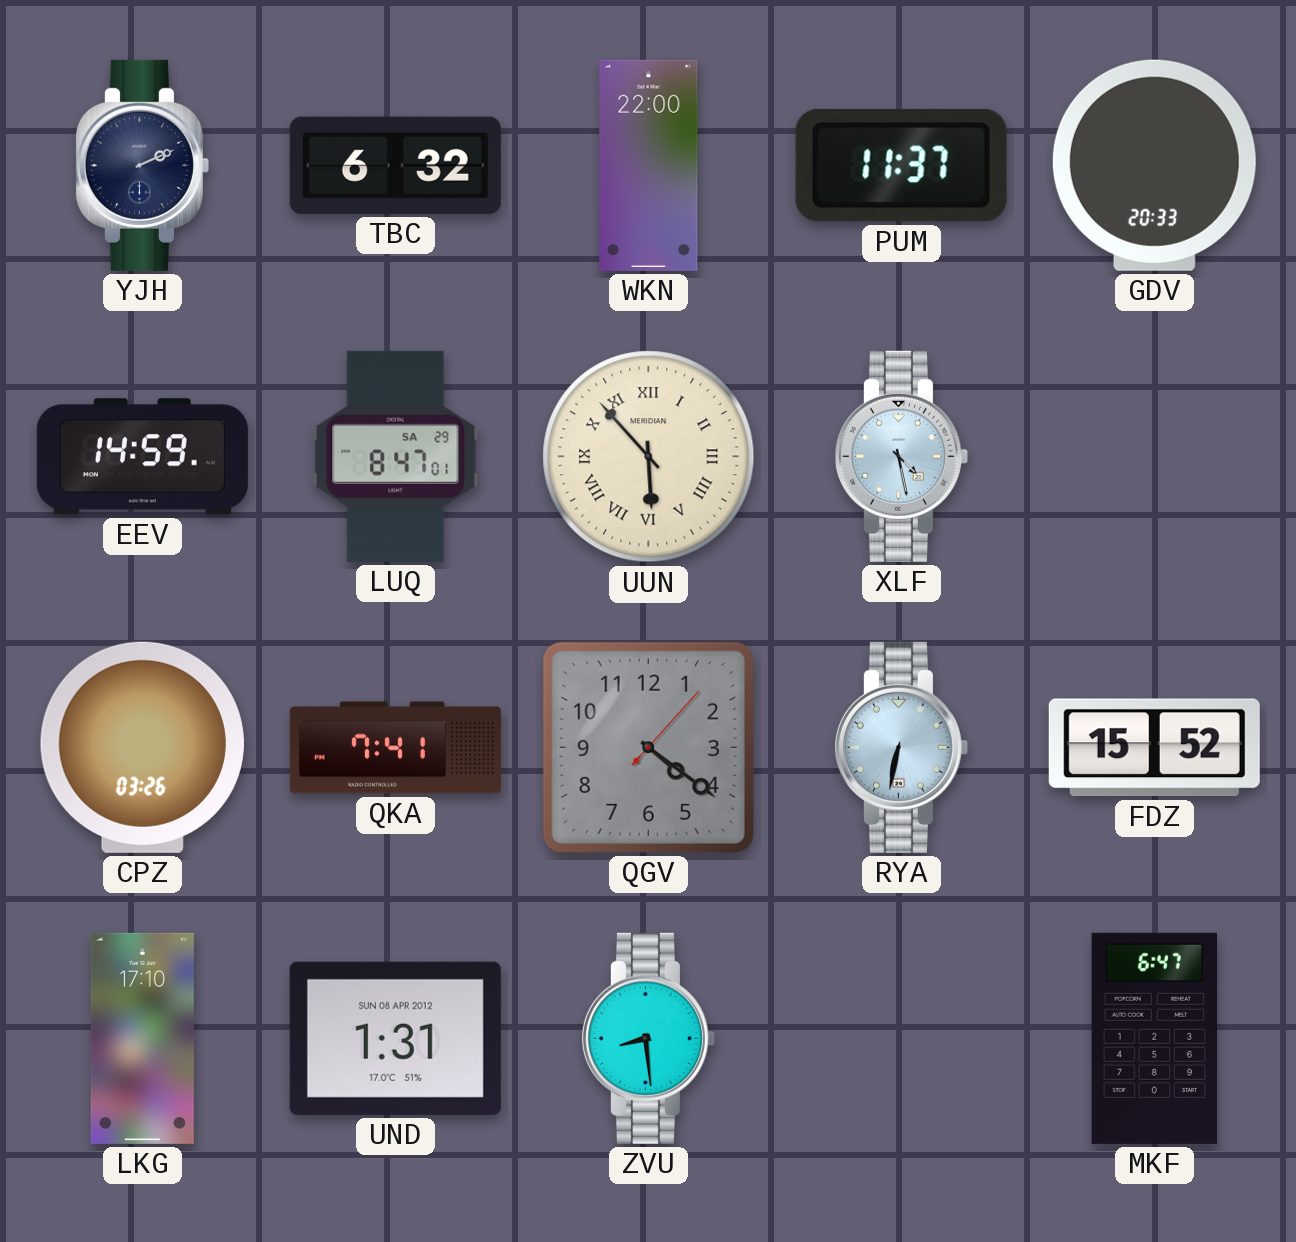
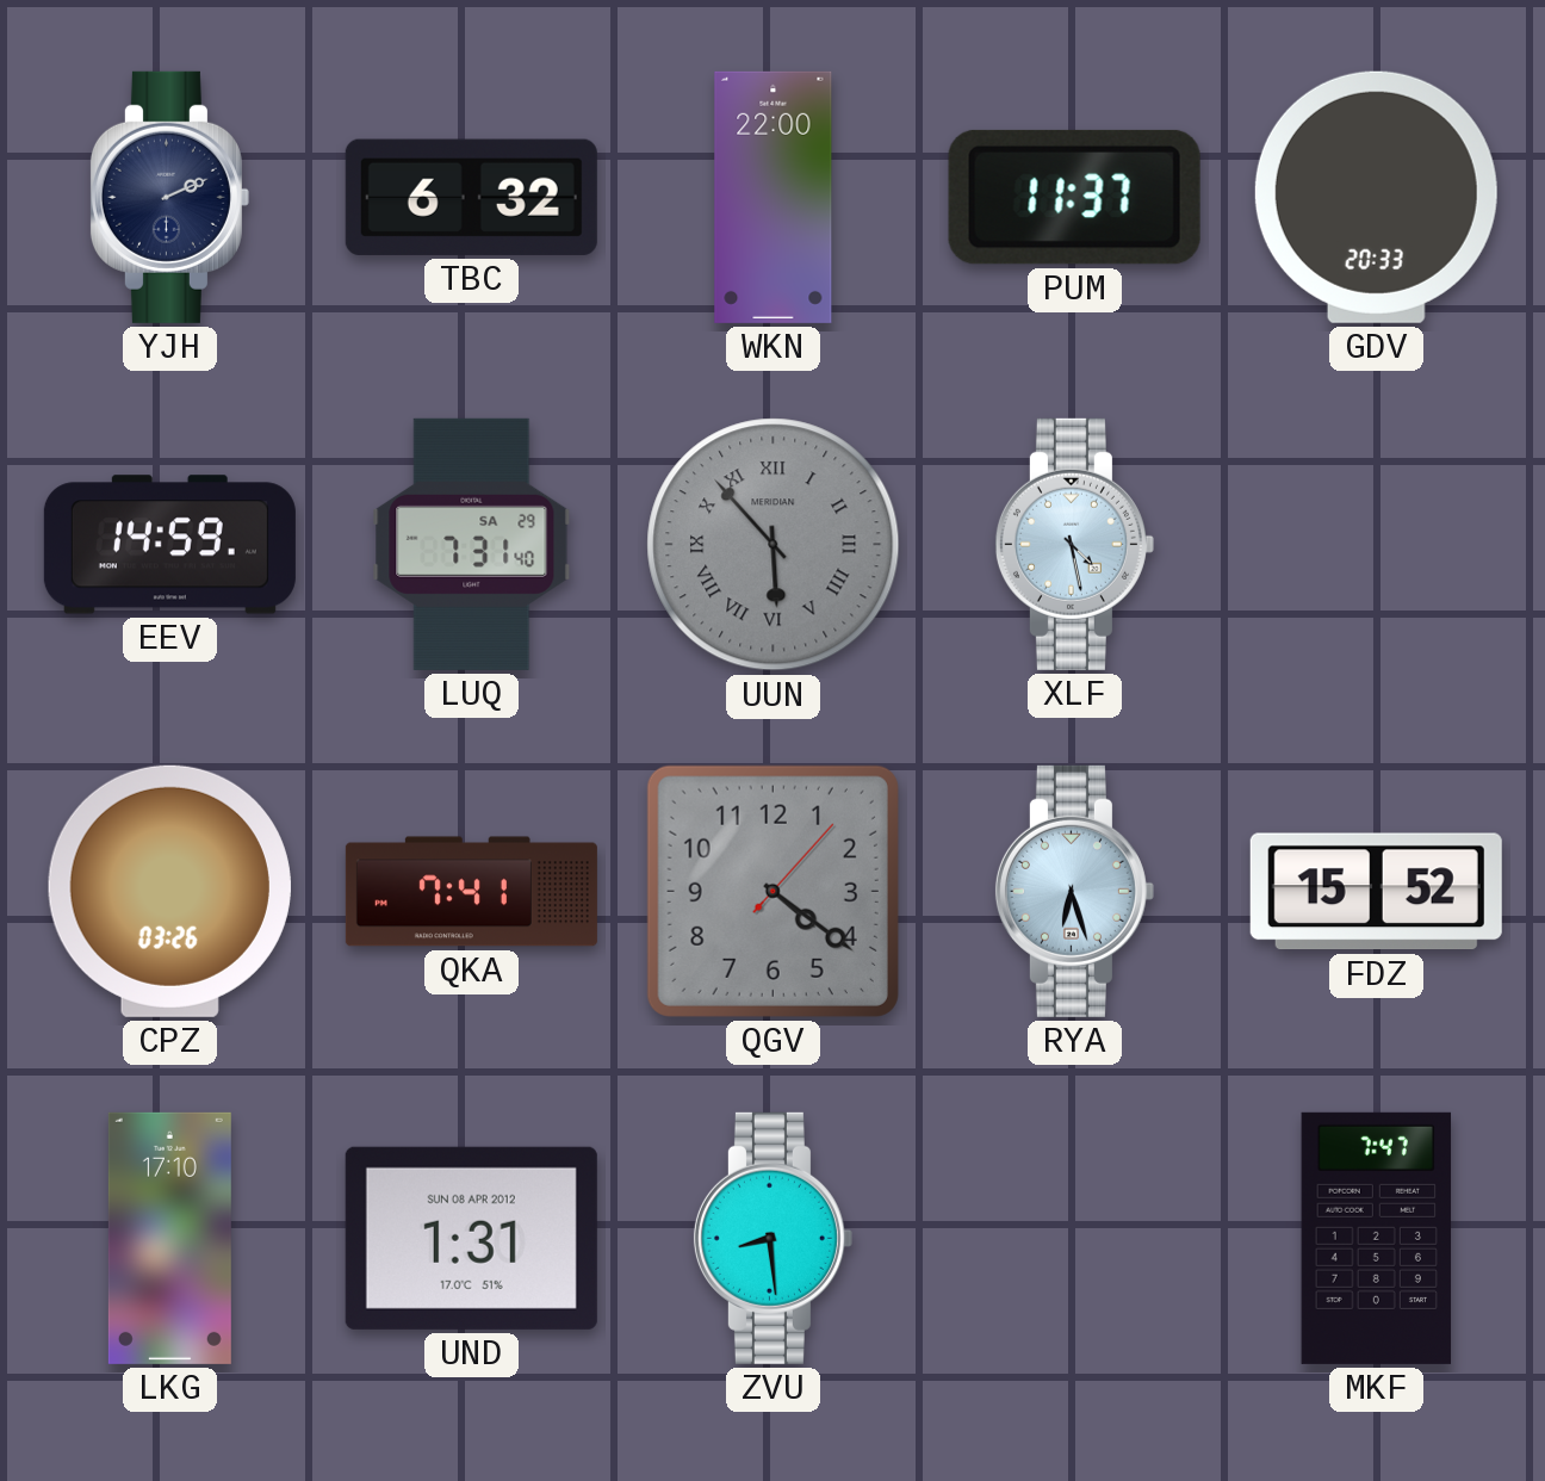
LUQ: 8:47 -> 7:31
UUN dial: cream -> grey
RYA: 6:32 -> 6:27
MKF: 6:47 -> 7:47
